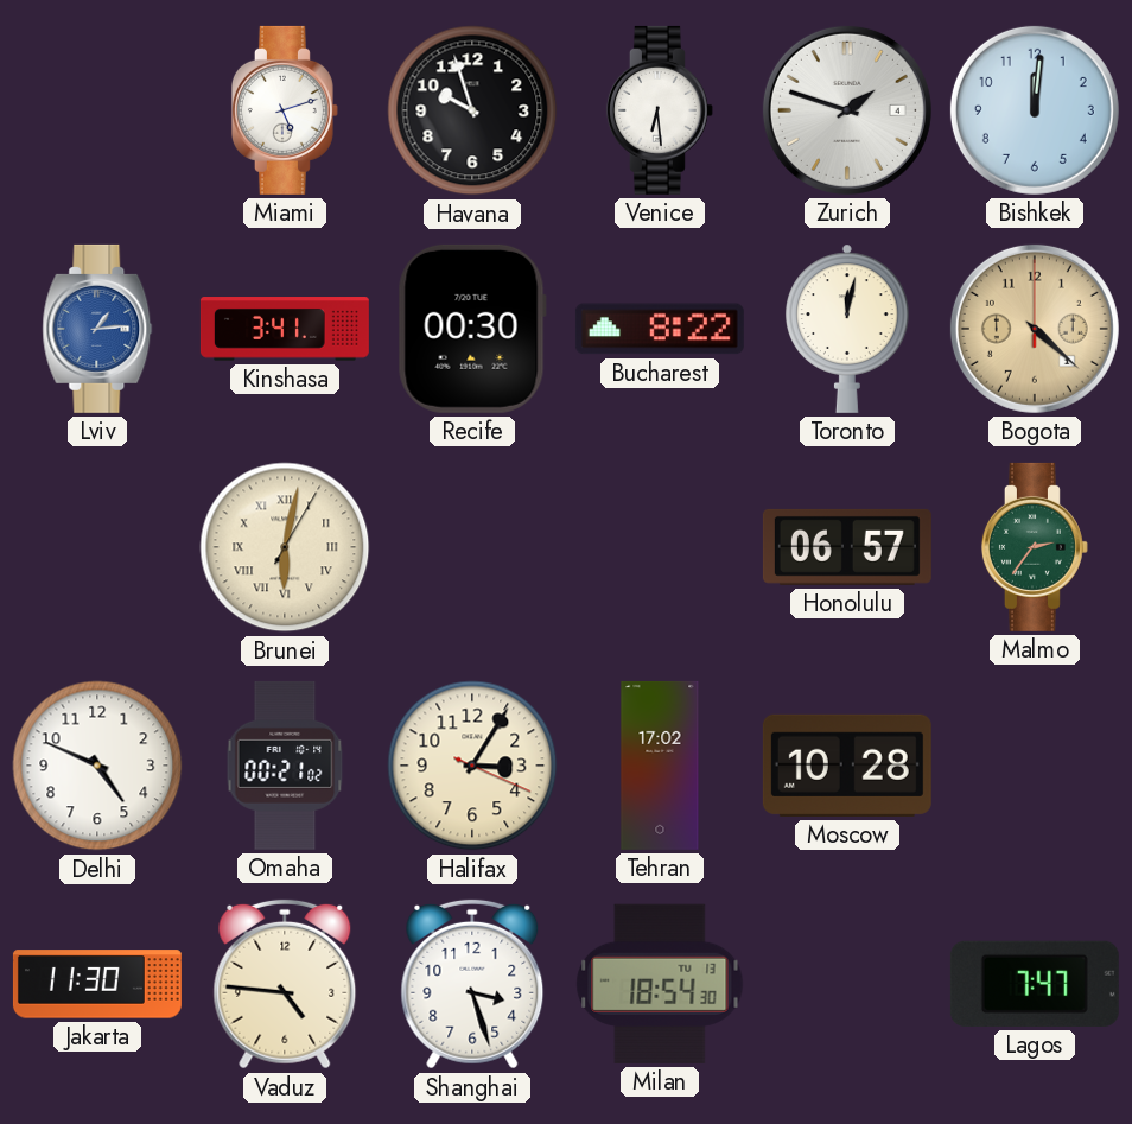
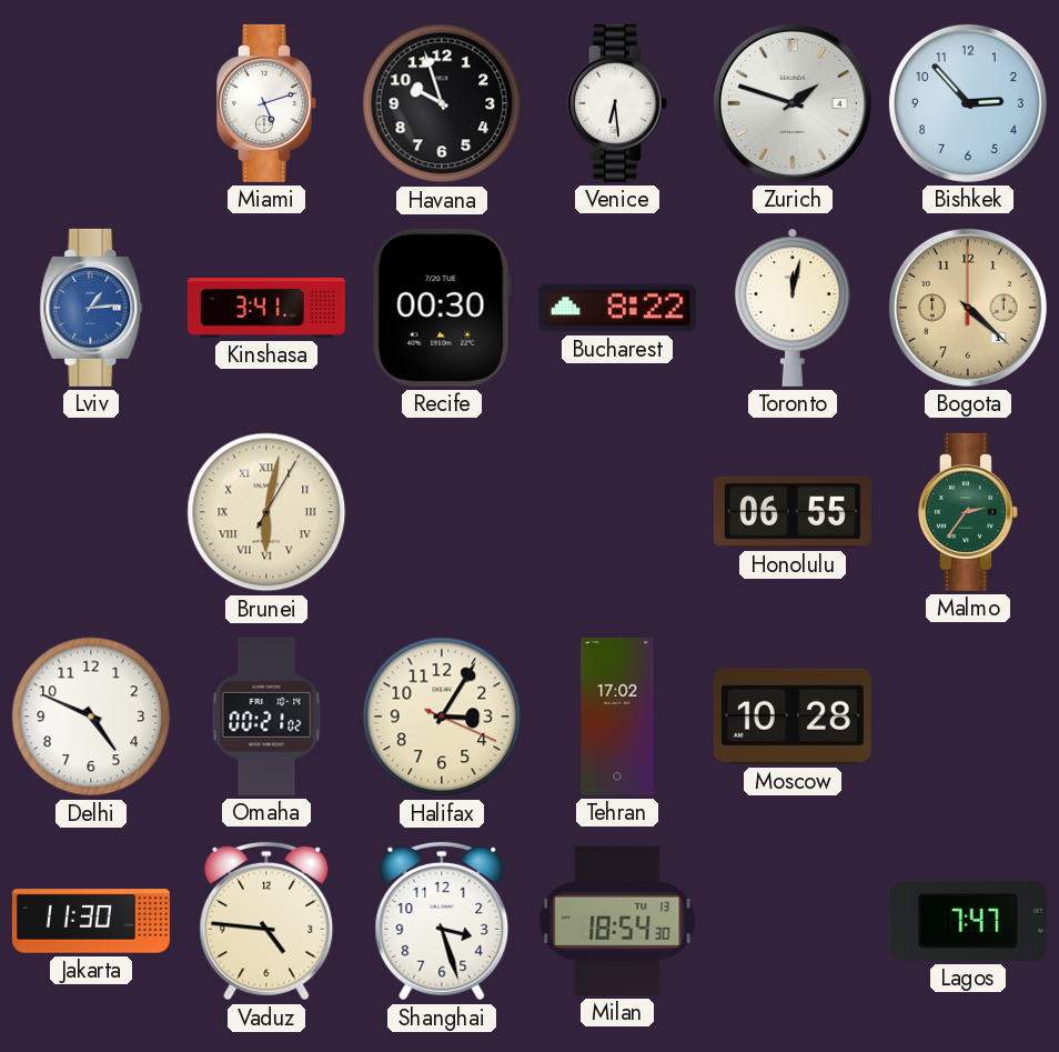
Bishkek: 12:01 -> 2:53
Honolulu: 06:57 -> 06:55
